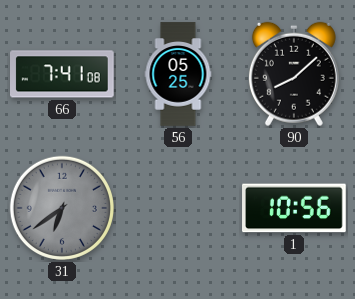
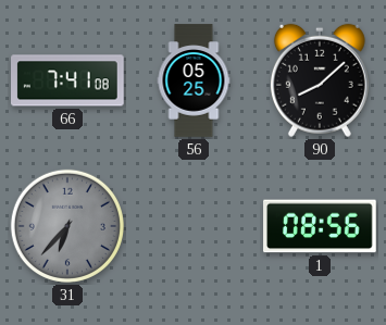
31: 6:39 -> 6:37
1: 10:56 -> 08:56
